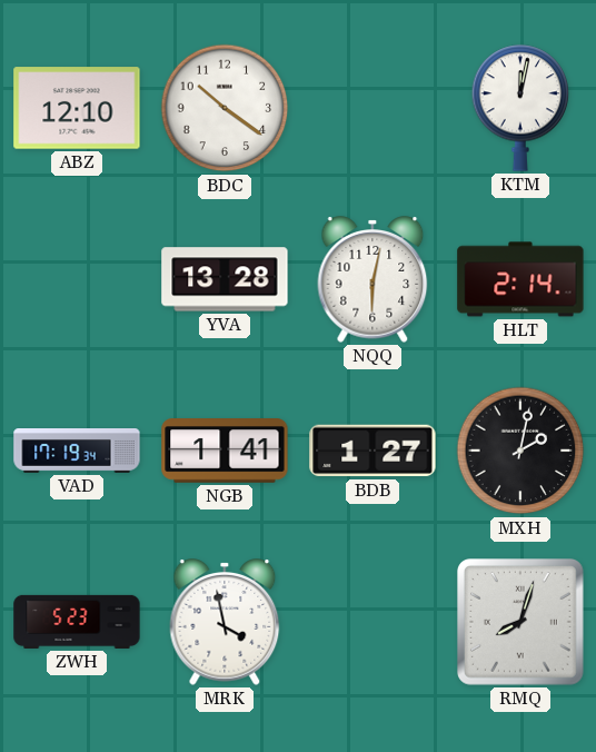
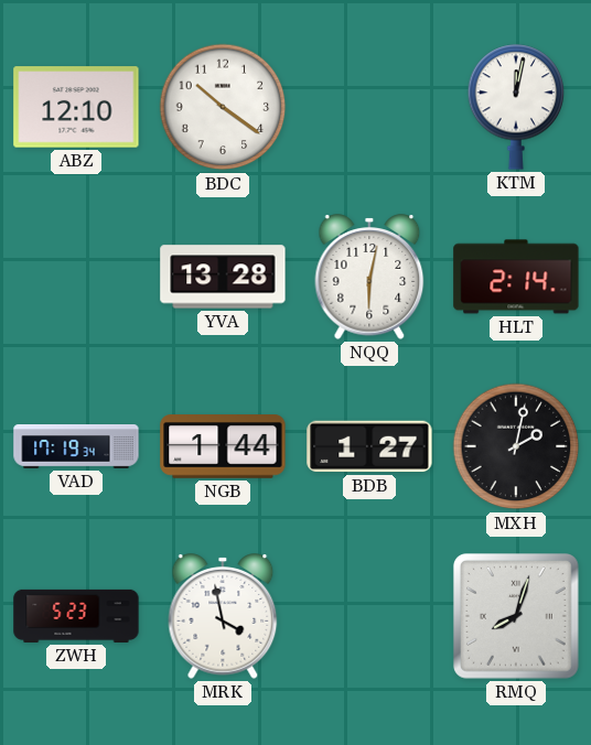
NGB: 1:41 -> 1:44
